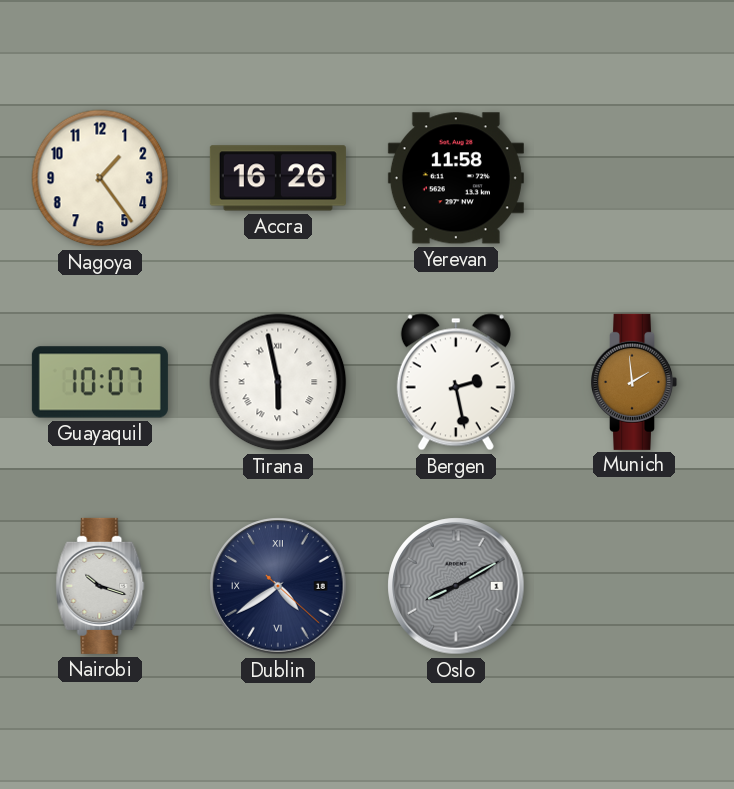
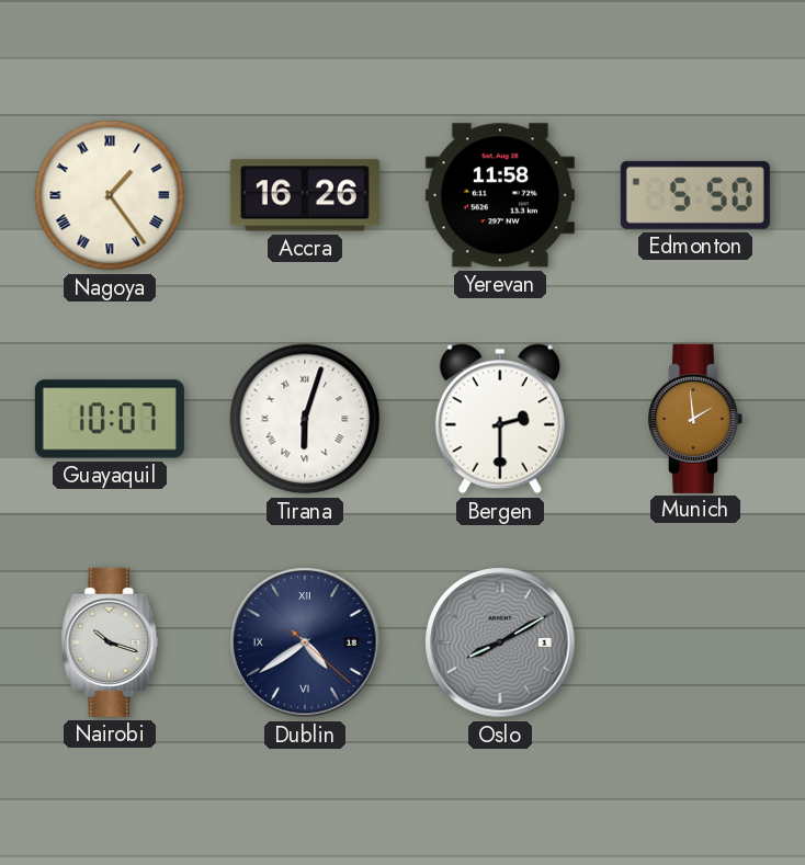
Nagoya numerals: Arabic -> Roman
Edmonton: none -> 5:50
Tirana: 5:58 -> 6:03
Bergen: 2:28 -> 2:30
